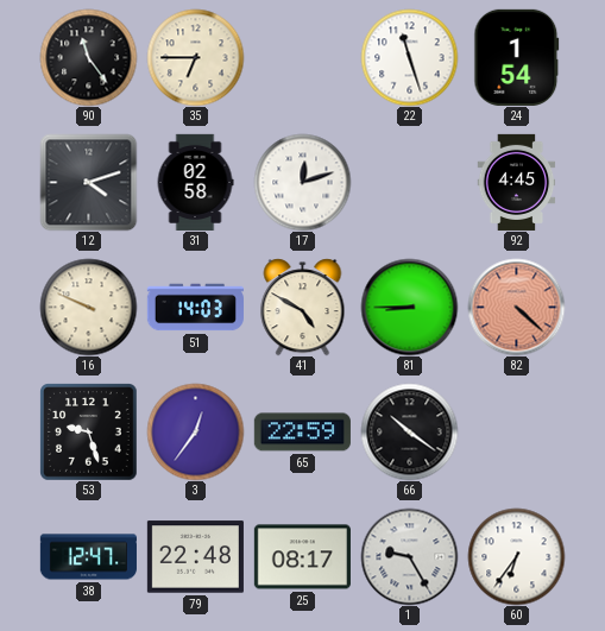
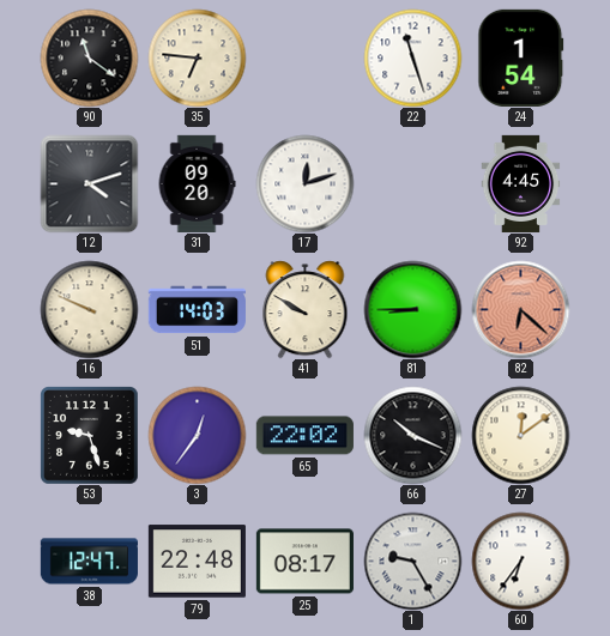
90: 11:24 -> 11:21
35: 6:45 -> 6:46
31: 02:58 -> 09:20
41: 4:50 -> 9:50
82: 4:22 -> 6:22
65: 22:59 -> 22:02
66: 10:21 -> 10:19
27: none -> 12:09
